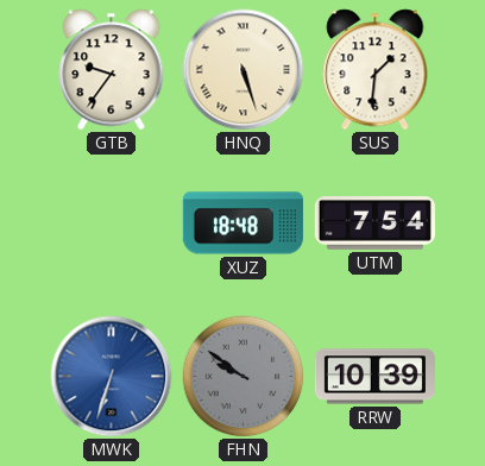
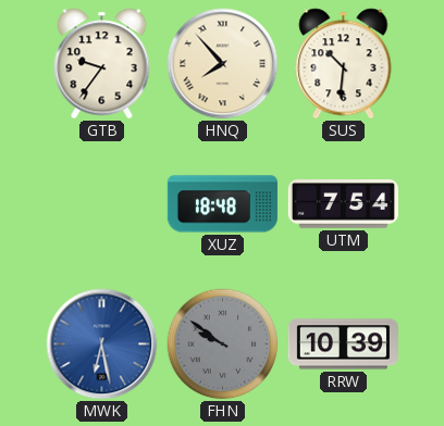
HNQ: 5:27 -> 7:53
SUS: 1:31 -> 10:31
MWK: 6:33 -> 6:28
